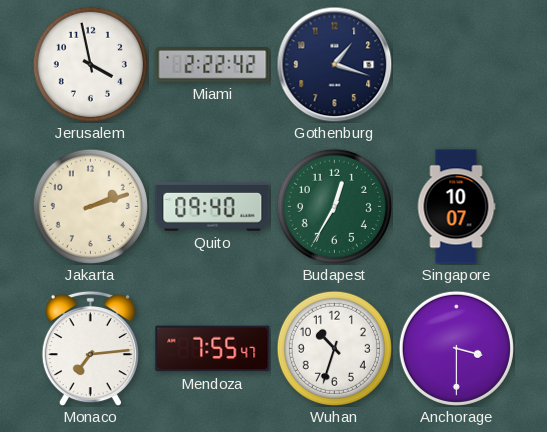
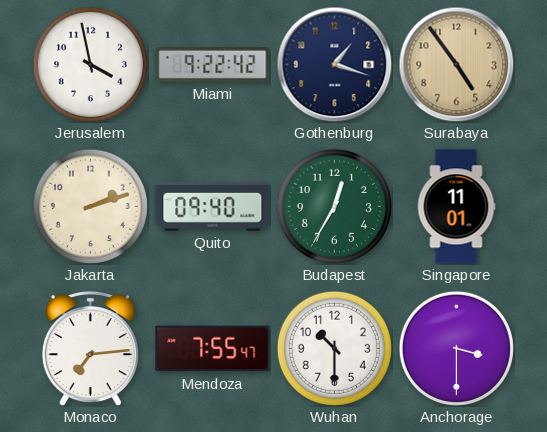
Miami: 2:22 -> 9:22
Surabaya: none -> 4:54
Singapore: 10:07 -> 11:01
Wuhan: 10:33 -> 10:30
